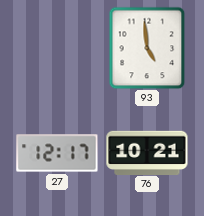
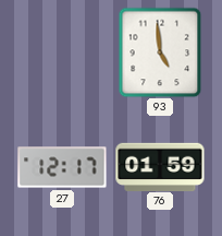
76: 10:21 -> 01:59
